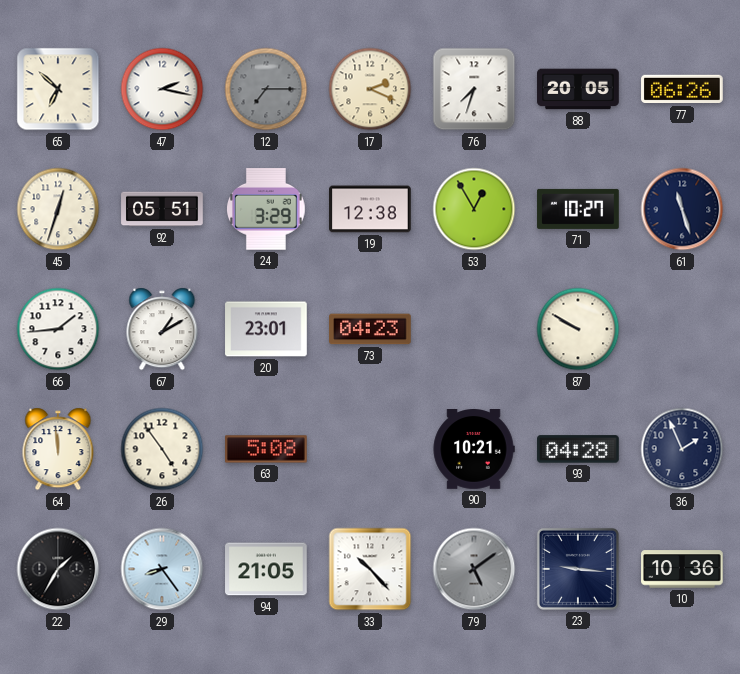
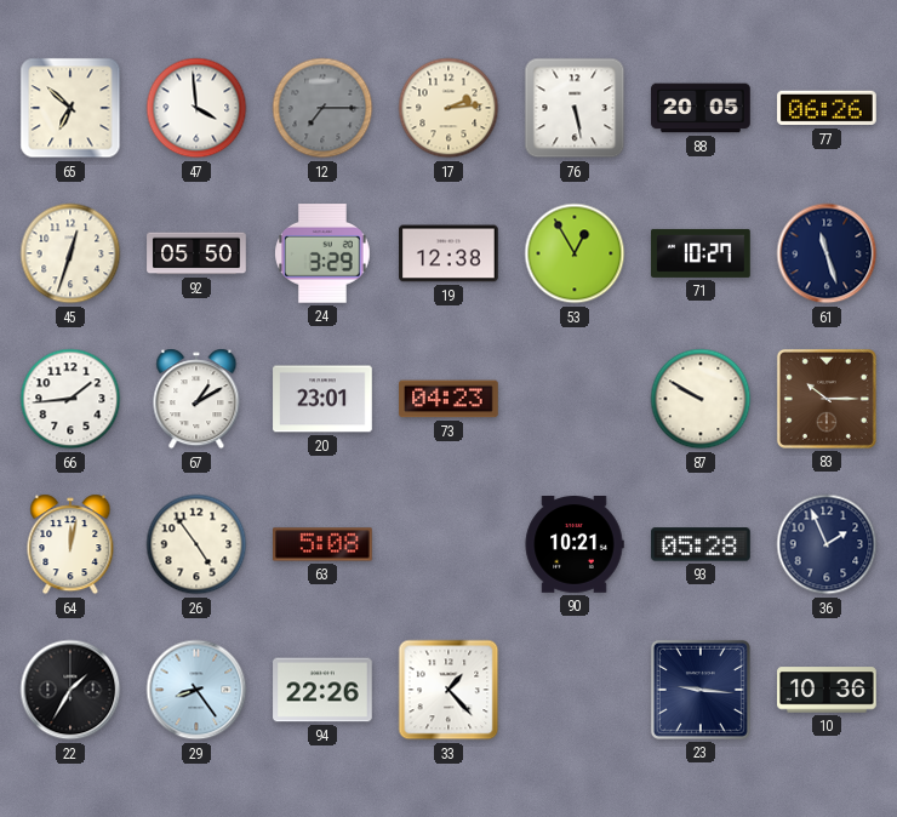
47: 2:17 -> 3:59
17: 2:19 -> 2:14
76: 7:33 -> 5:28
92: 05:51 -> 05:50
83: none -> 10:15
64: 11:59 -> 12:02
93: 04:28 -> 05:28
94: 21:05 -> 22:26
33: 10:23 -> 1:23
79: 5:09 -> none
